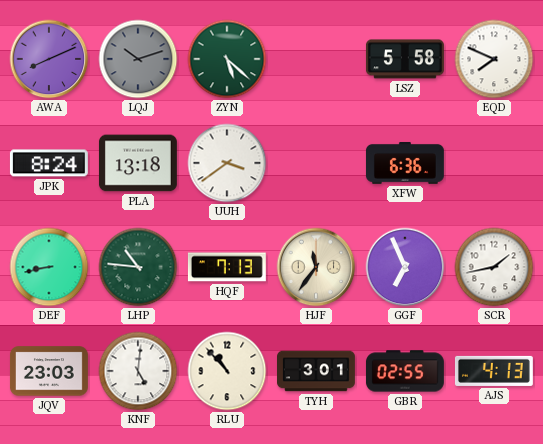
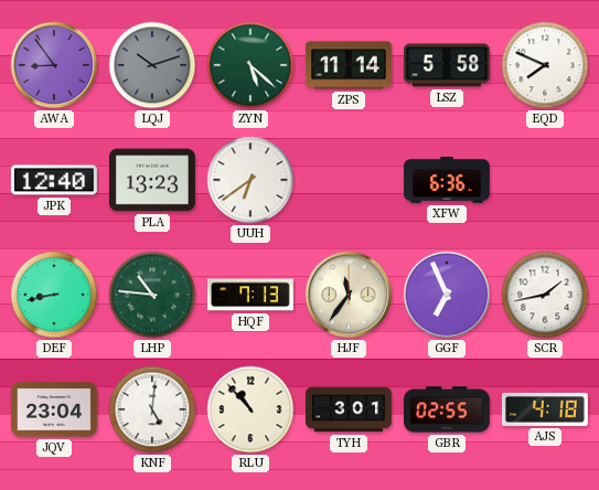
AWA: 8:11 -> 8:54
ZPS: none -> 11:14
JPK: 8:24 -> 12:40
PLA: 13:18 -> 13:23
UUH: 3:39 -> 6:39
JQV: 23:03 -> 23:04
AJS: 4:13 -> 4:18
